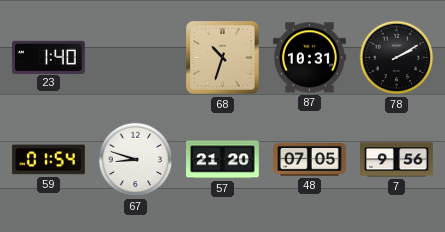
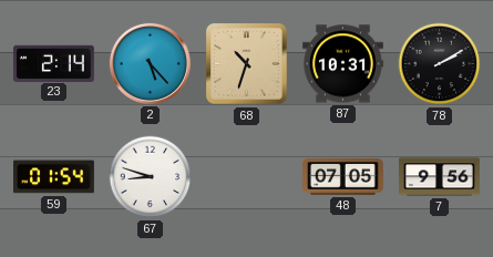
23: 1:40 -> 2:14
2: none -> 5:23
57: 21:20 -> none
